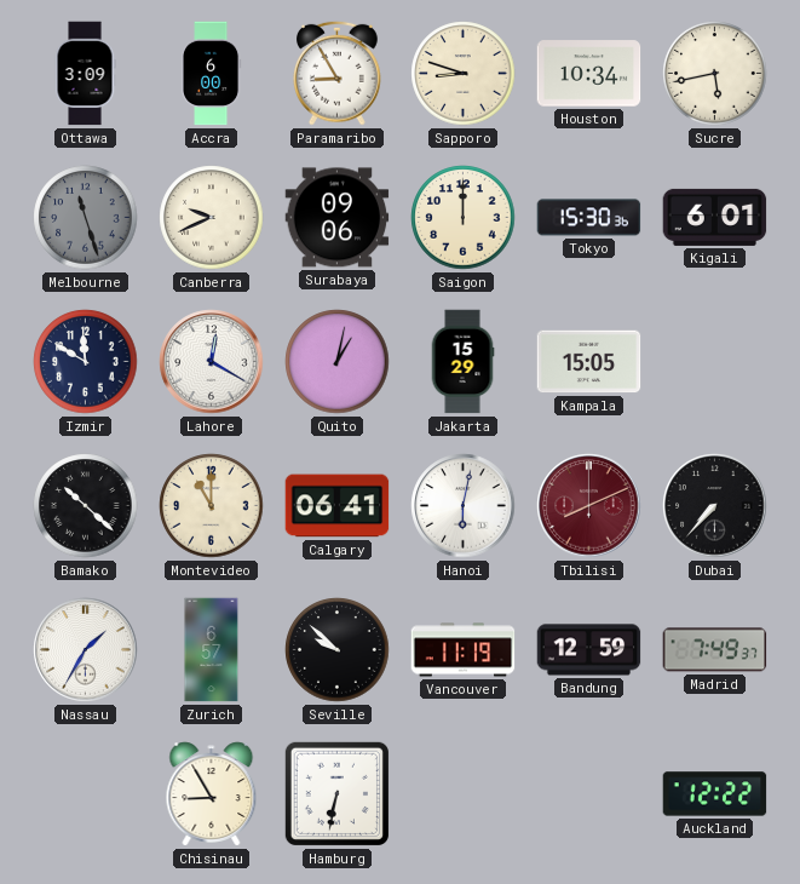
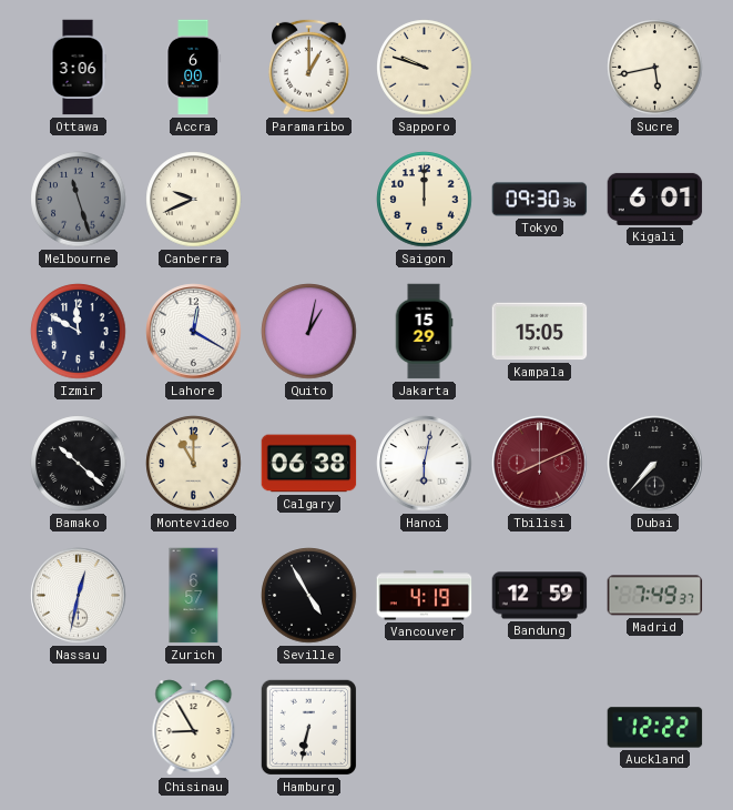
Ottawa: 3:09 -> 3:06
Paramaribo: 8:55 -> 1:00
Sapporo: 8:48 -> 9:48
Houston: 10:34 -> none
Surabaya: 09:06 -> none
Tokyo: 15:30 -> 09:30
Calgary: 06:41 -> 06:38
Nassau: 1:35 -> 12:32
Seville: 9:52 -> 4:55
Vancouver: 11:19 -> 4:19
